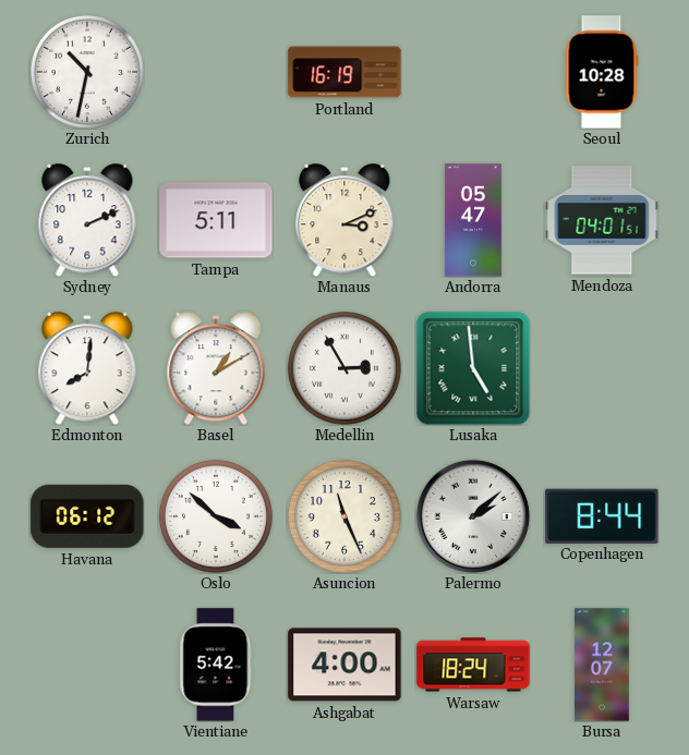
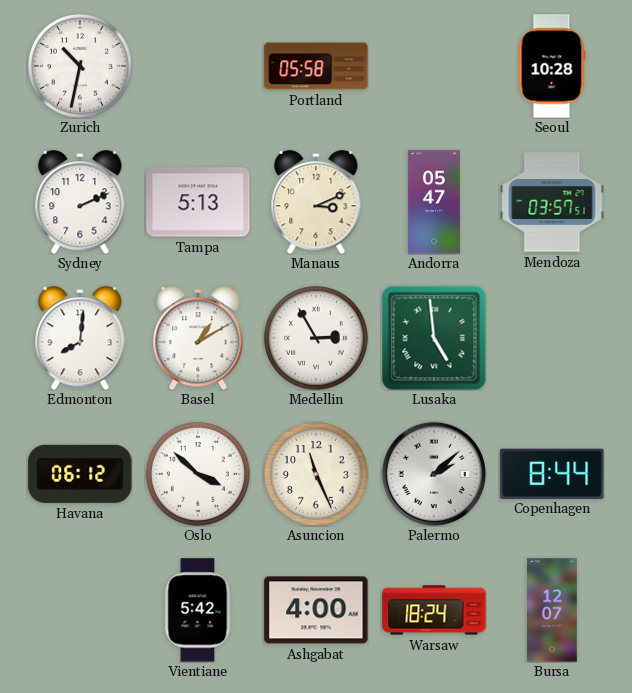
Portland: 16:19 -> 05:58
Tampa: 5:11 -> 5:13
Mendoza: 04:01 -> 03:57
